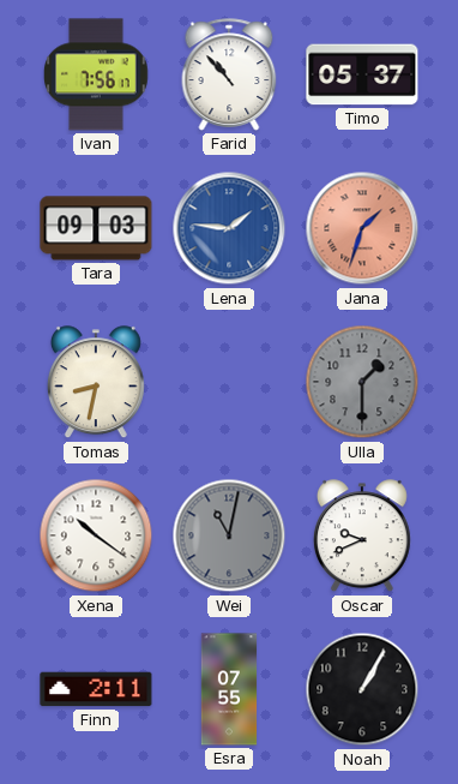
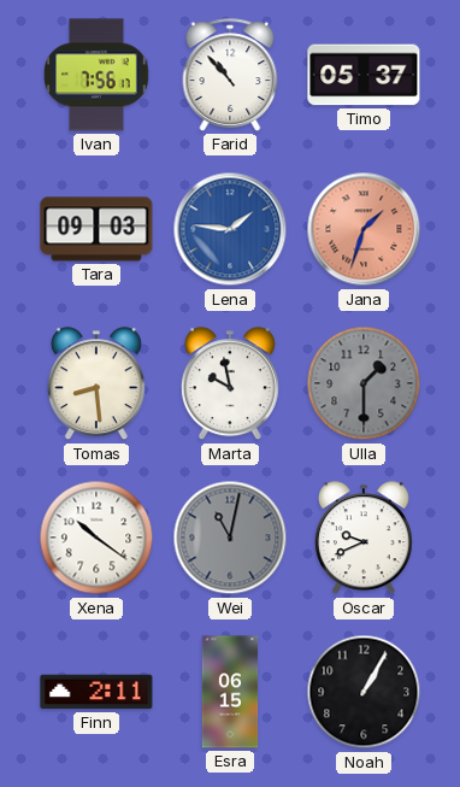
Tomas: 8:32 -> 8:29
Marta: none -> 9:58
Esra: 07:55 -> 06:15
